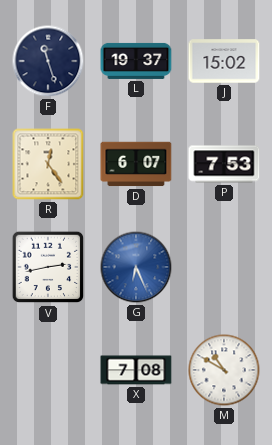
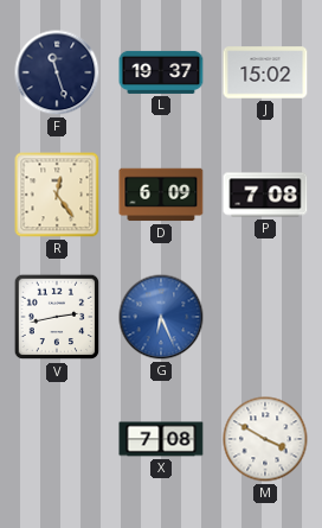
D: 6:07 -> 6:09
P: 7:53 -> 7:08
M: 10:50 -> 3:50
